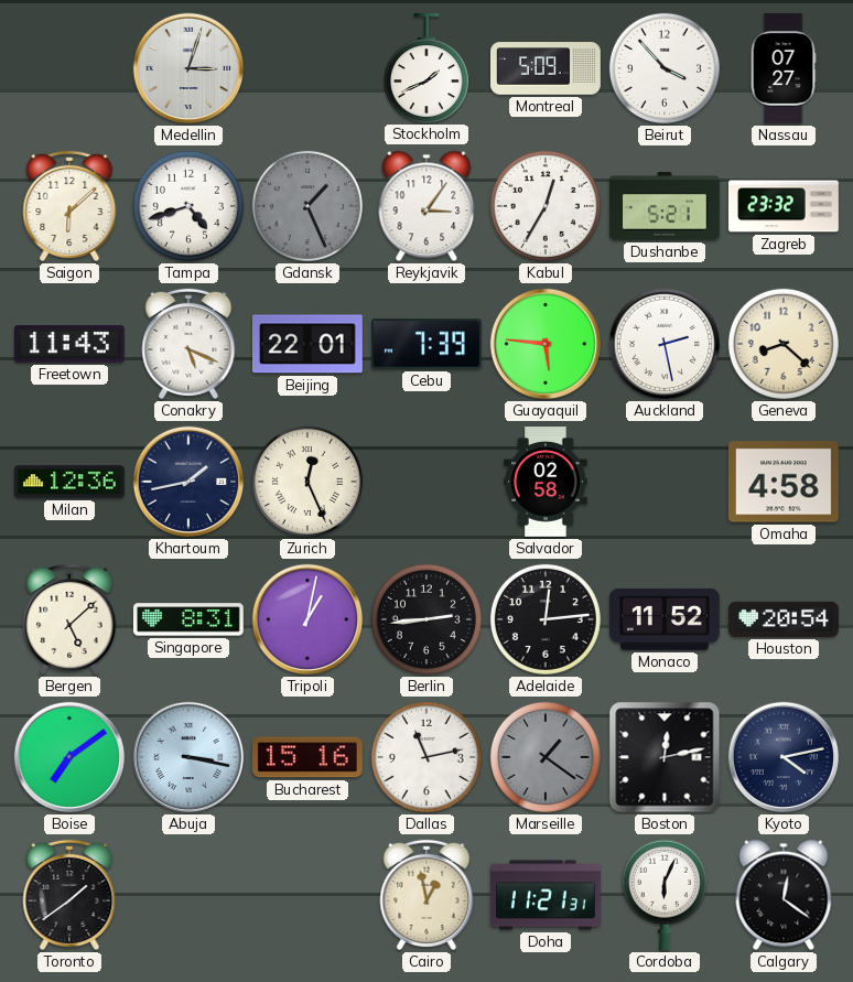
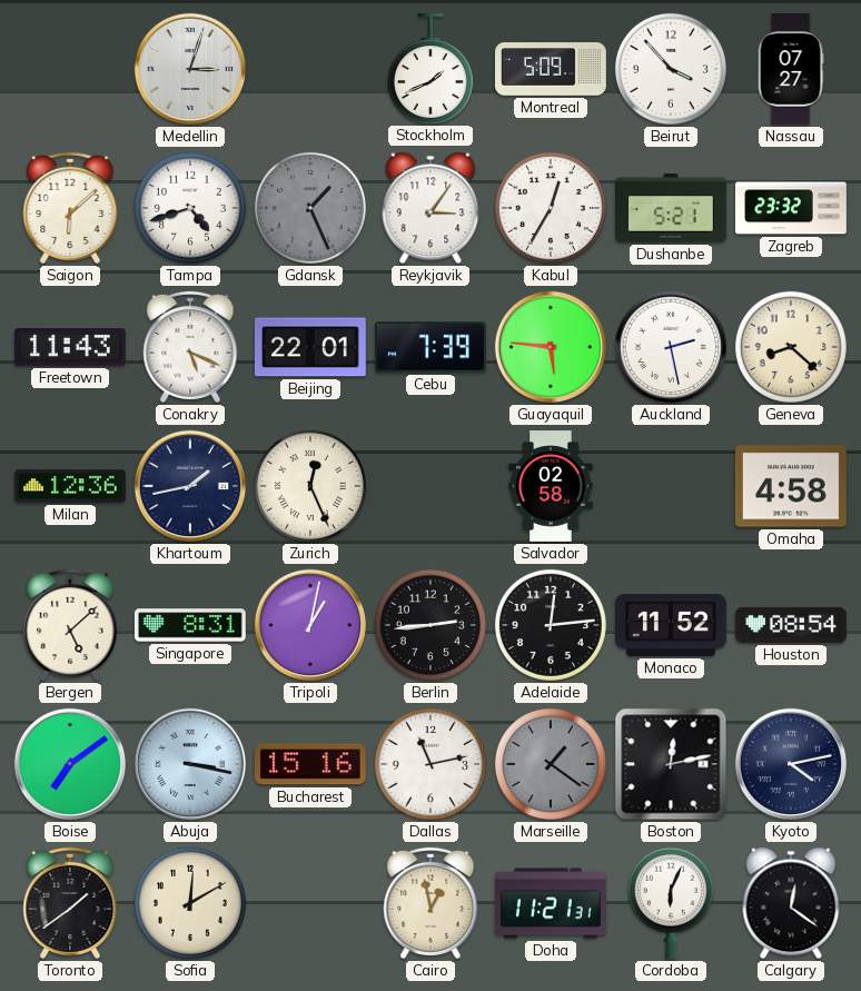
Houston: 20:54 -> 08:54
Sofia: none -> 12:10
